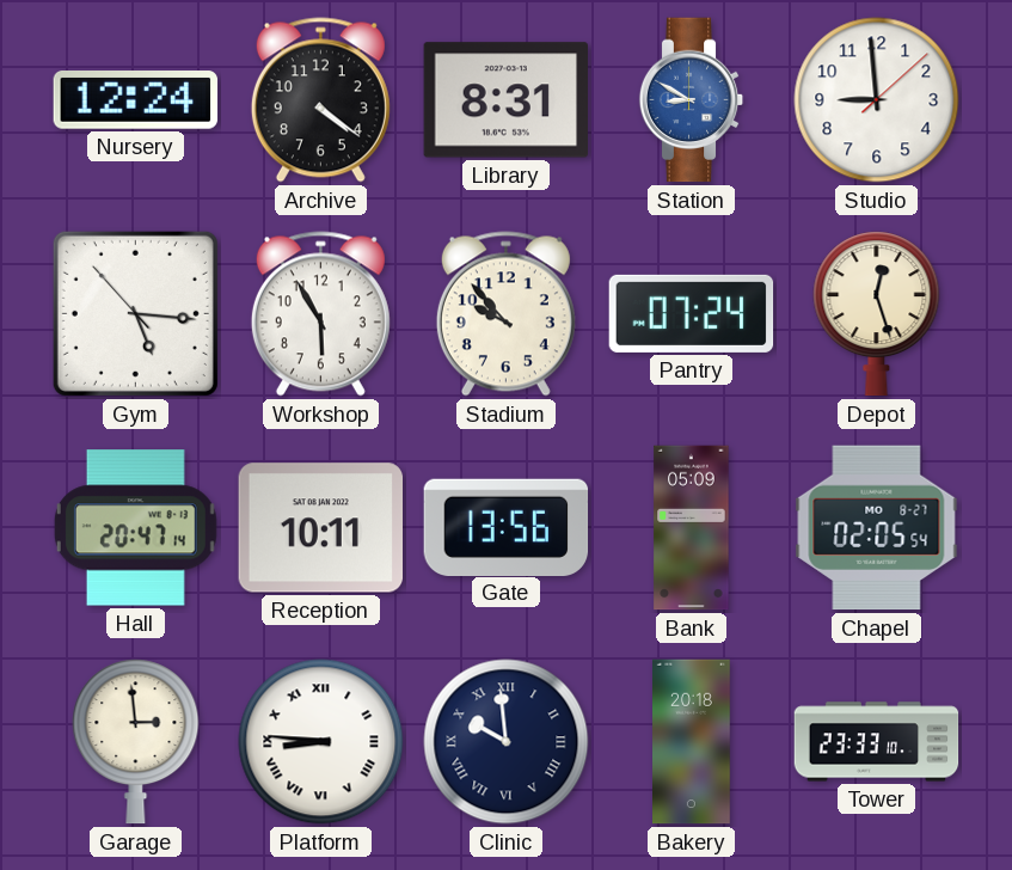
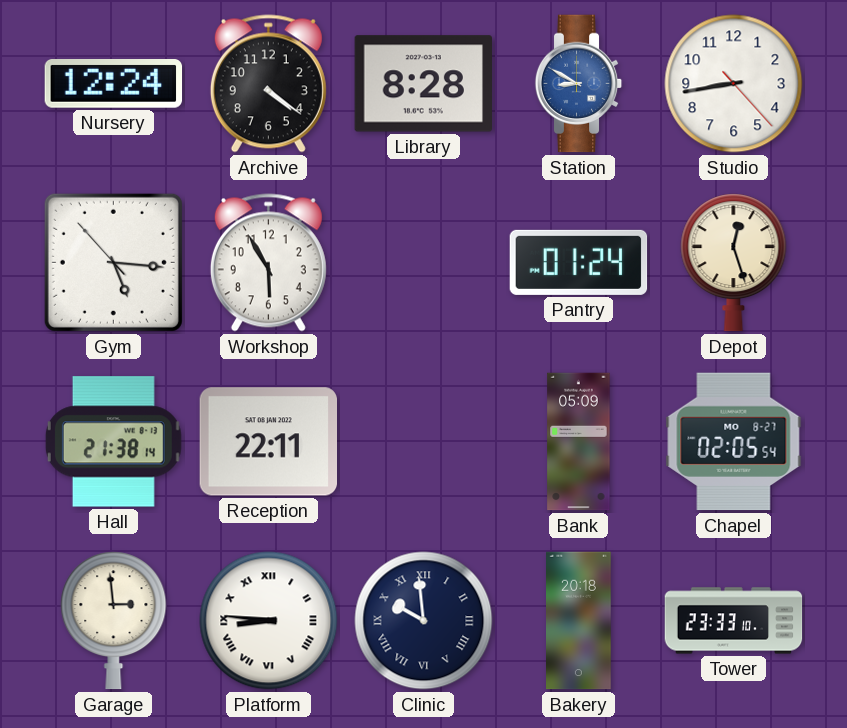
Library: 8:31 -> 8:28
Studio: 8:59 -> 8:43
Stadium: 9:53 -> none
Pantry: 07:24 -> 01:24
Hall: 20:47 -> 21:38
Reception: 10:11 -> 22:11
Gate: 13:56 -> none
